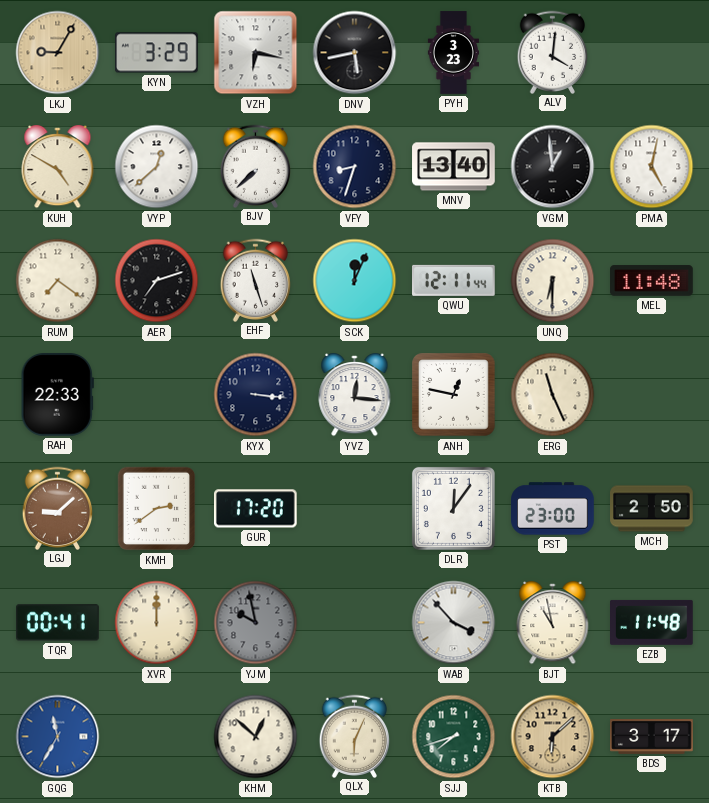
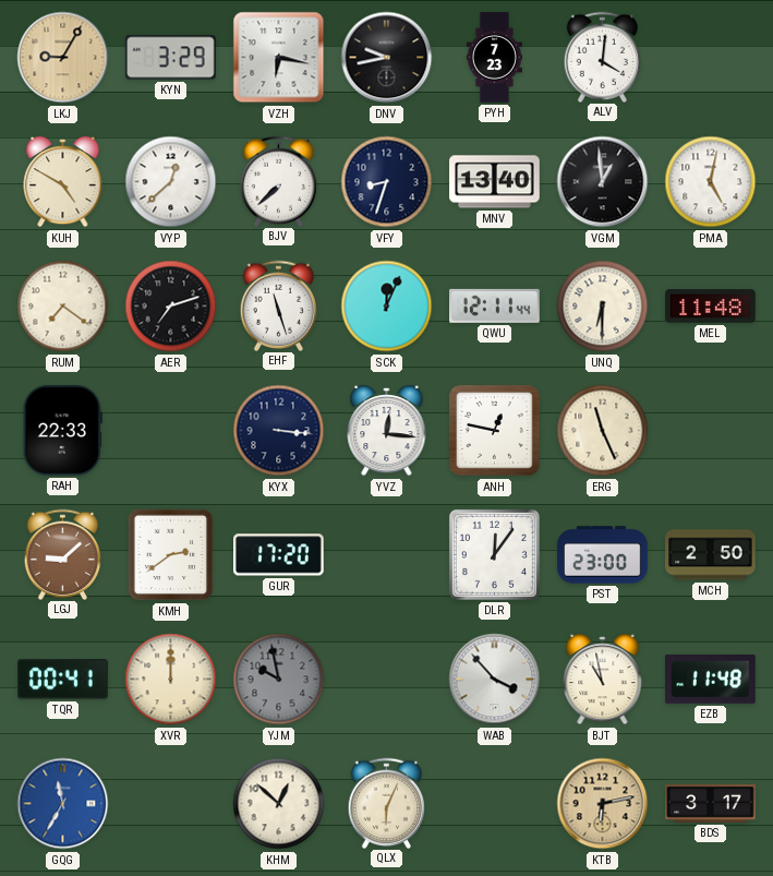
DNV: 5:43 -> 9:43
PYH: 3:23 -> 7:23
SJJ: 7:42 -> none
KTB: 6:08 -> 6:13
